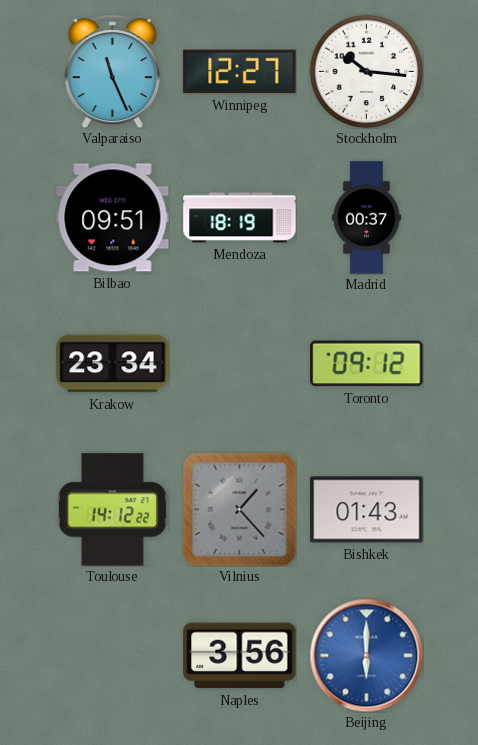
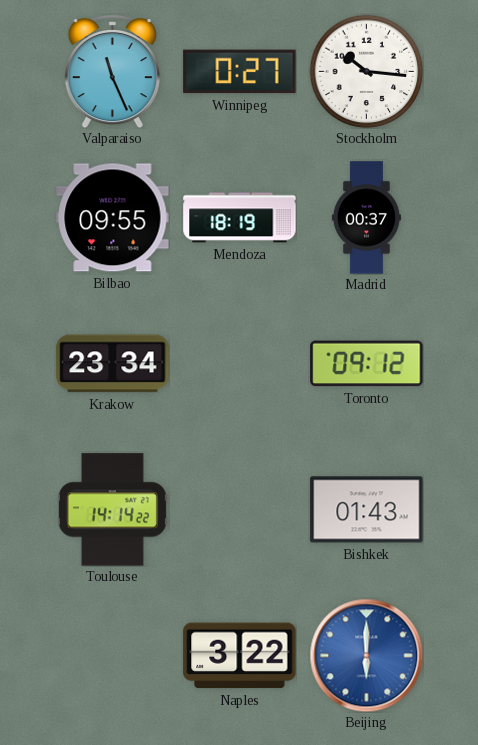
Winnipeg: 12:27 -> 0:27
Bilbao: 09:51 -> 09:55
Toulouse: 14:12 -> 14:14
Vilnius: 1:23 -> none
Naples: 3:56 -> 3:22
